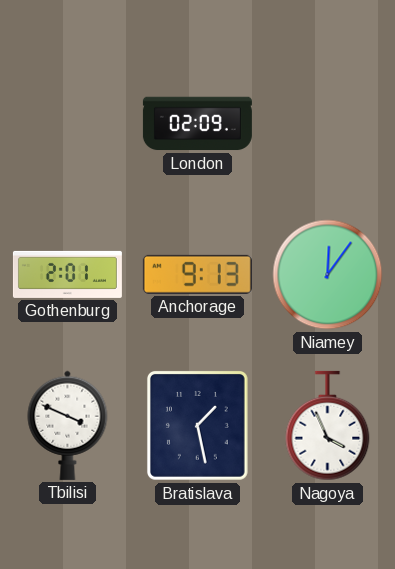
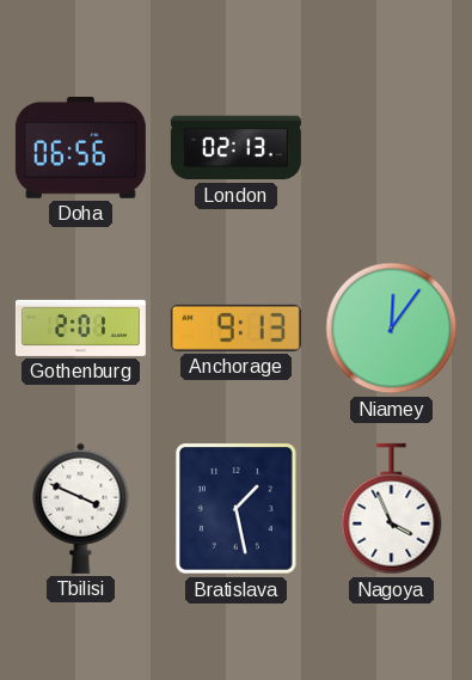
Doha: none -> 06:56
London: 02:09 -> 02:13
